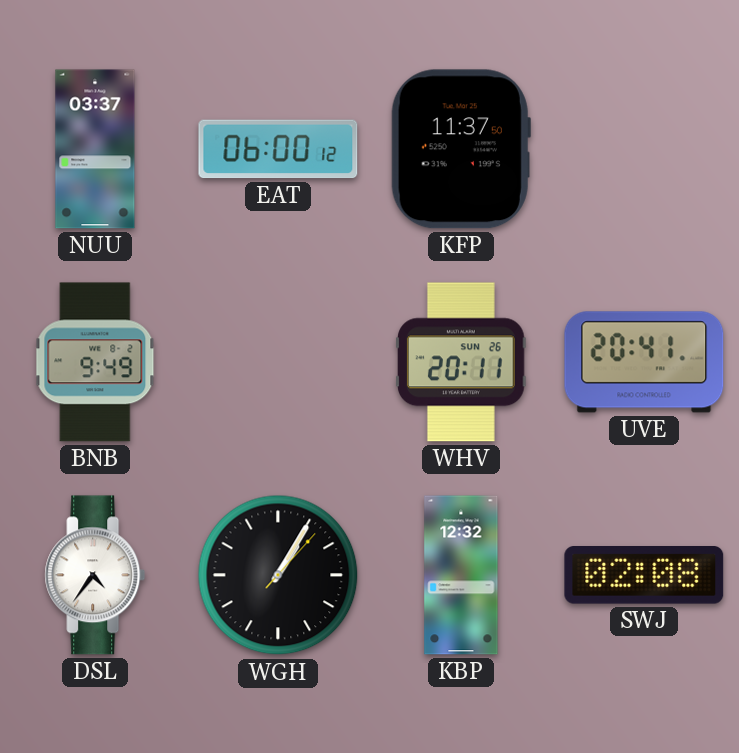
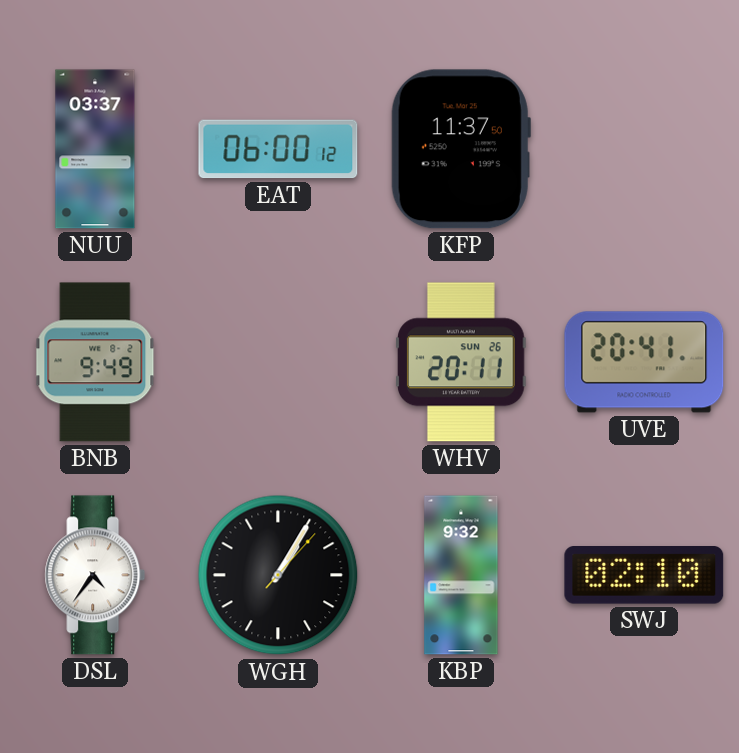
KBP: 12:32 -> 9:32
SWJ: 02:08 -> 02:10
